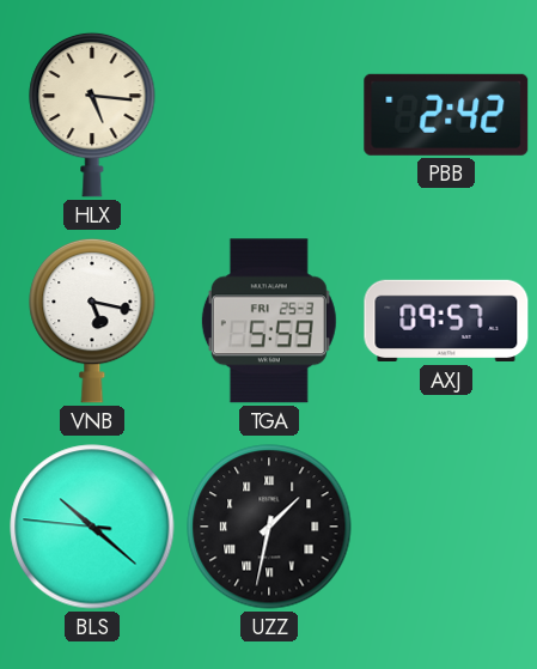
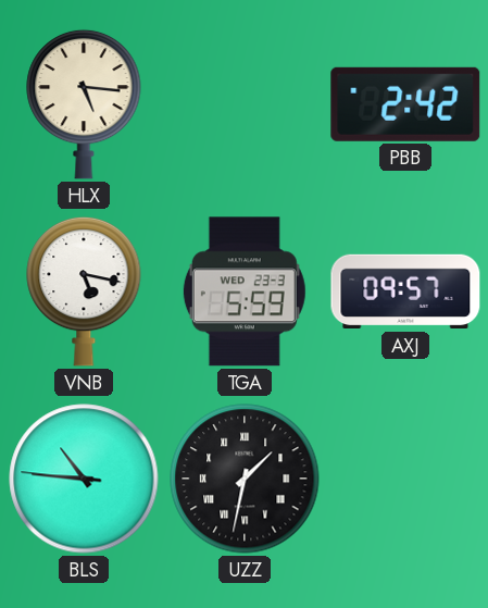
TGA date: FRI 25-3 -> WED 23-3
BLS: 10:21 -> 10:45
